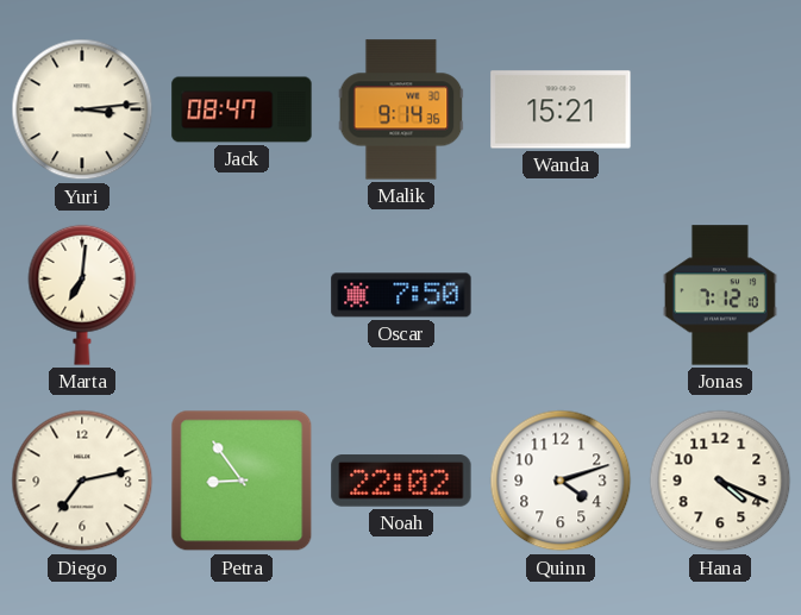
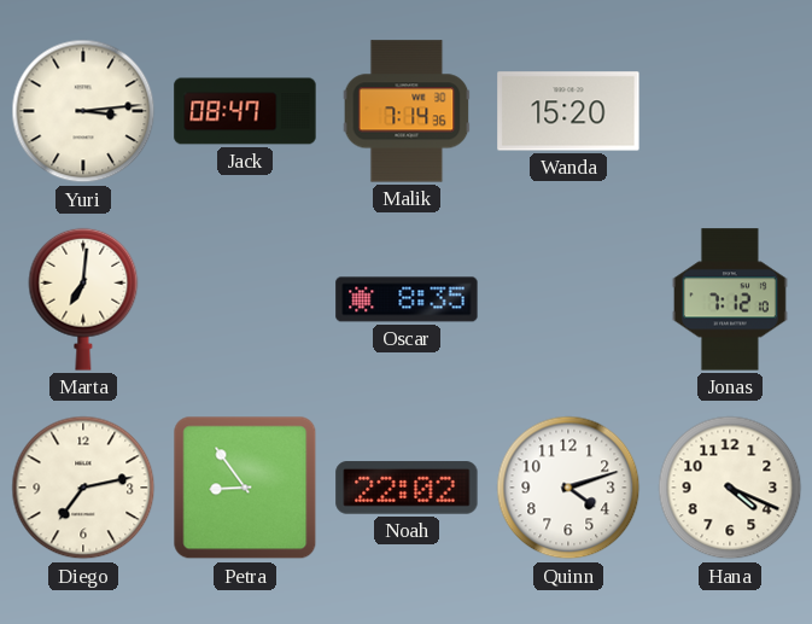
Malik: 9:14 -> 7:14
Wanda: 15:21 -> 15:20
Oscar: 7:50 -> 8:35
